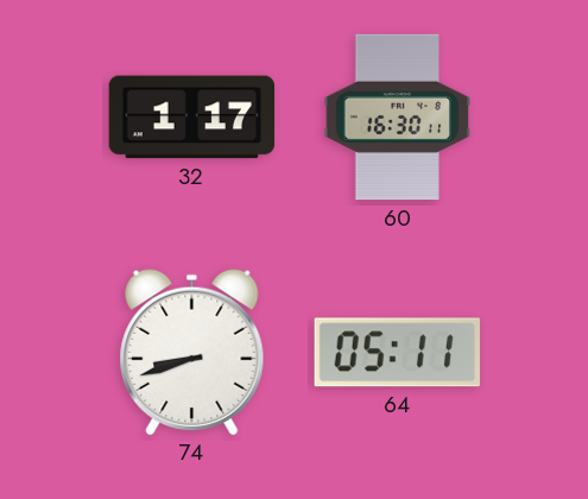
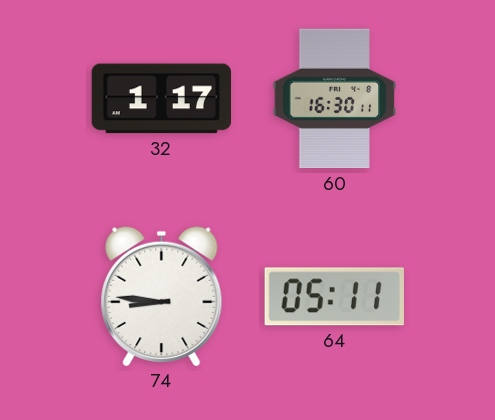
74: 8:42 -> 8:46
